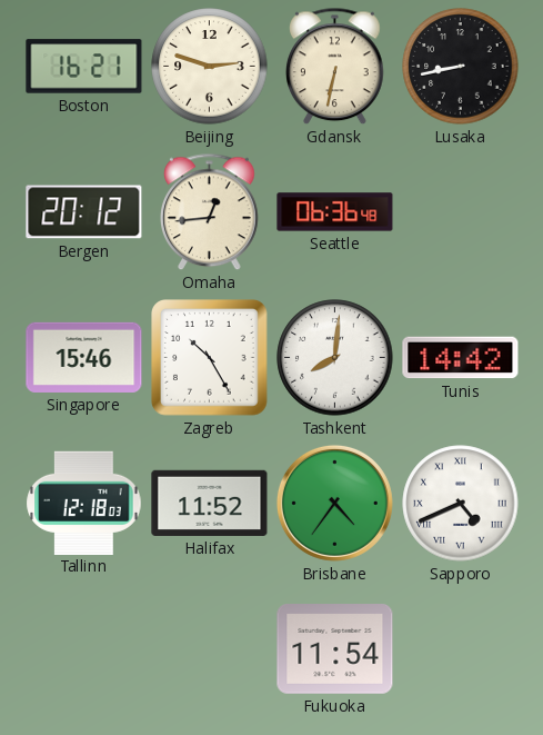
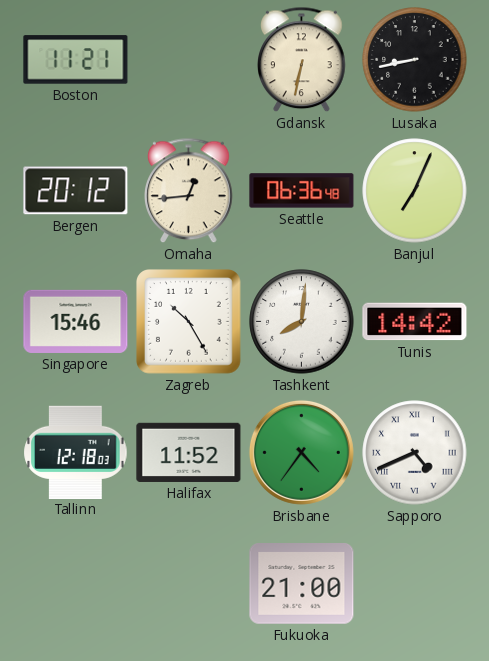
Boston: 16:21 -> 11:21
Beijing: 2:48 -> none
Banjul: none -> 7:04
Fukuoka: 11:54 -> 21:00
